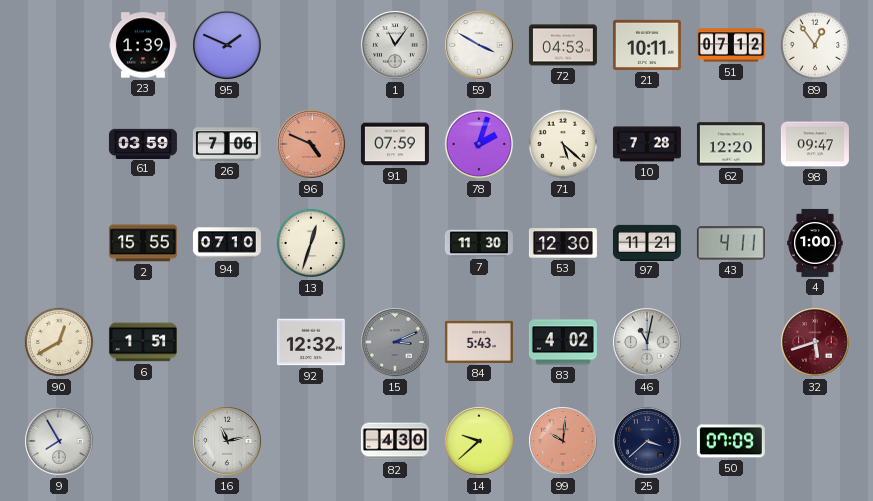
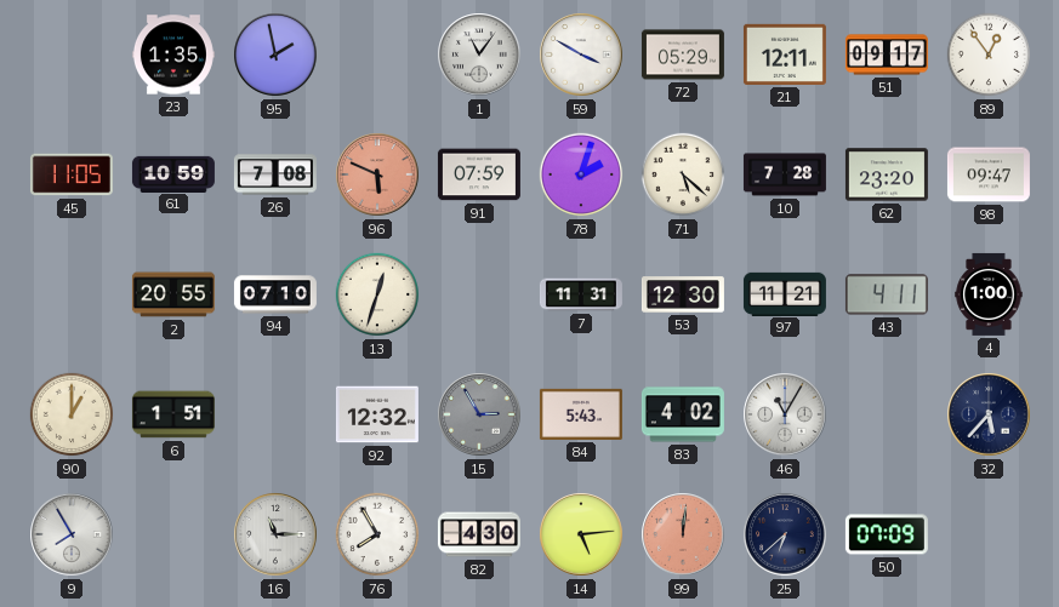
23: 1:39 -> 1:35
95: 1:49 -> 1:58
72: 04:53 -> 05:29
21: 10:11 -> 12:11
51: 07:12 -> 09:17
45: none -> 11:05
61: 03:59 -> 10:59
26: 7:06 -> 7:08
96: 4:49 -> 5:49
62: 12:20 -> 23:20
2: 15:55 -> 20:55
7: 11:30 -> 11:31
90: 12:40 -> 1:00
15: 3:11 -> 2:55
46: 11:02 -> 11:05
32: 5:42 -> 5:37
32 dial: burgundy -> navy
16: 11:13 -> 11:15
76: none -> 7:55
14: 9:38 -> 5:14
99: 10:01 -> 12:01
25: 3:38 -> 6:38
